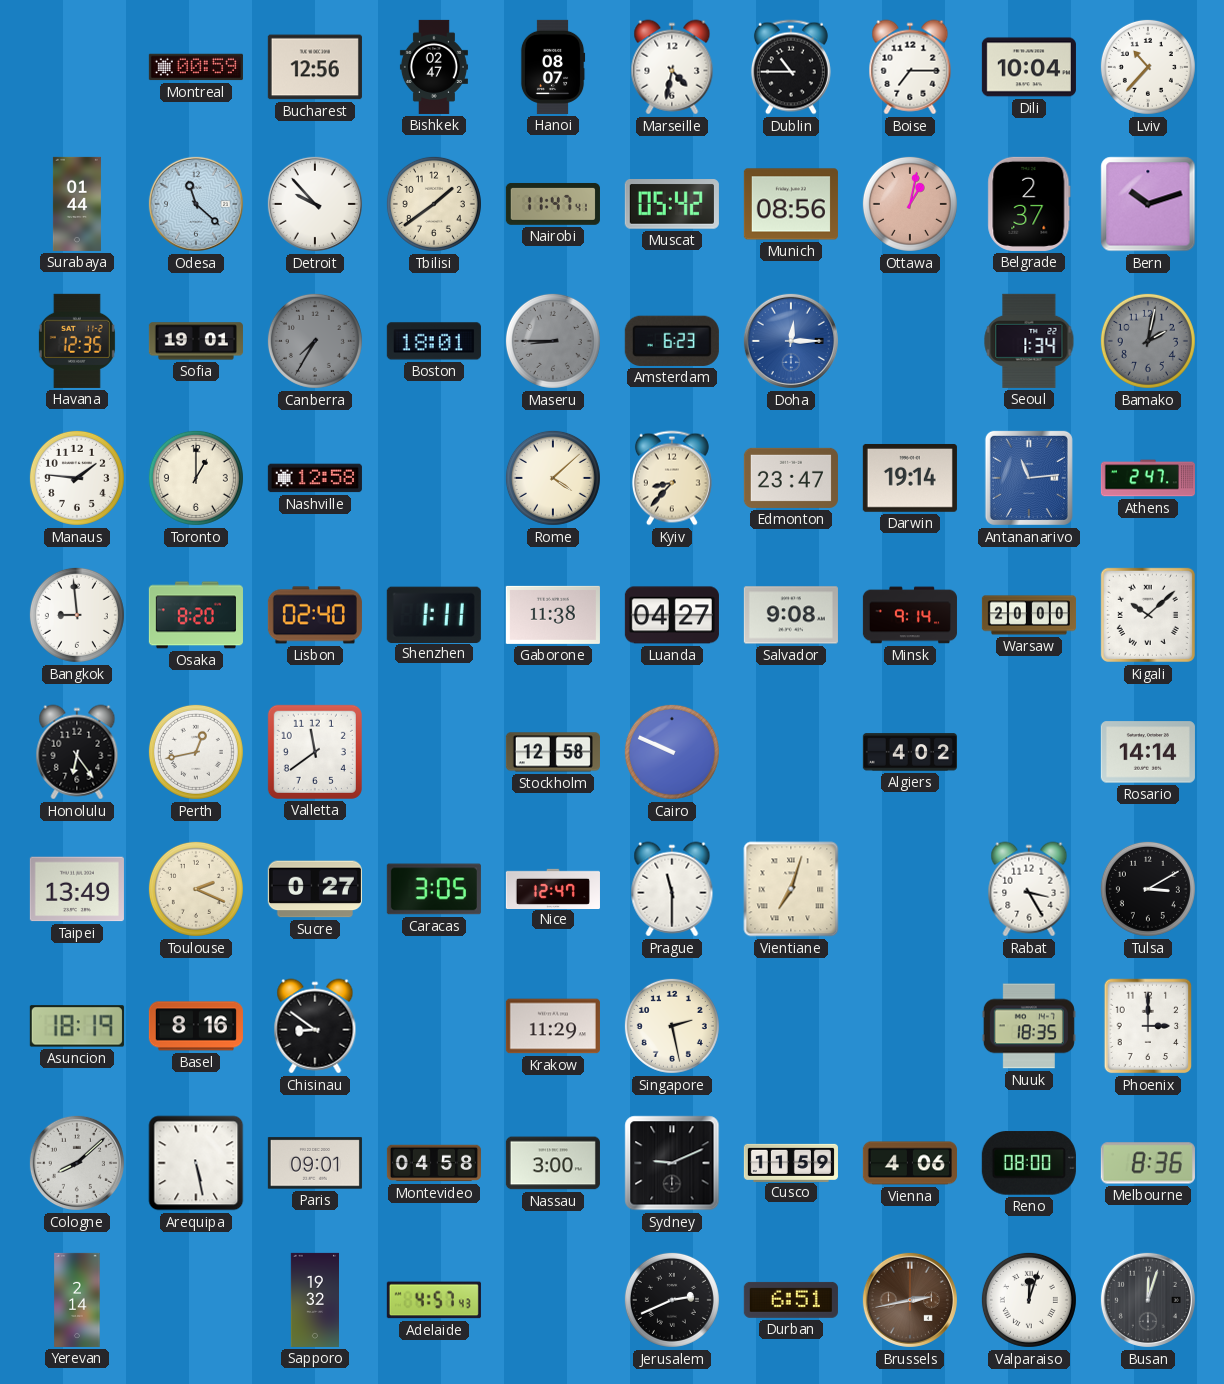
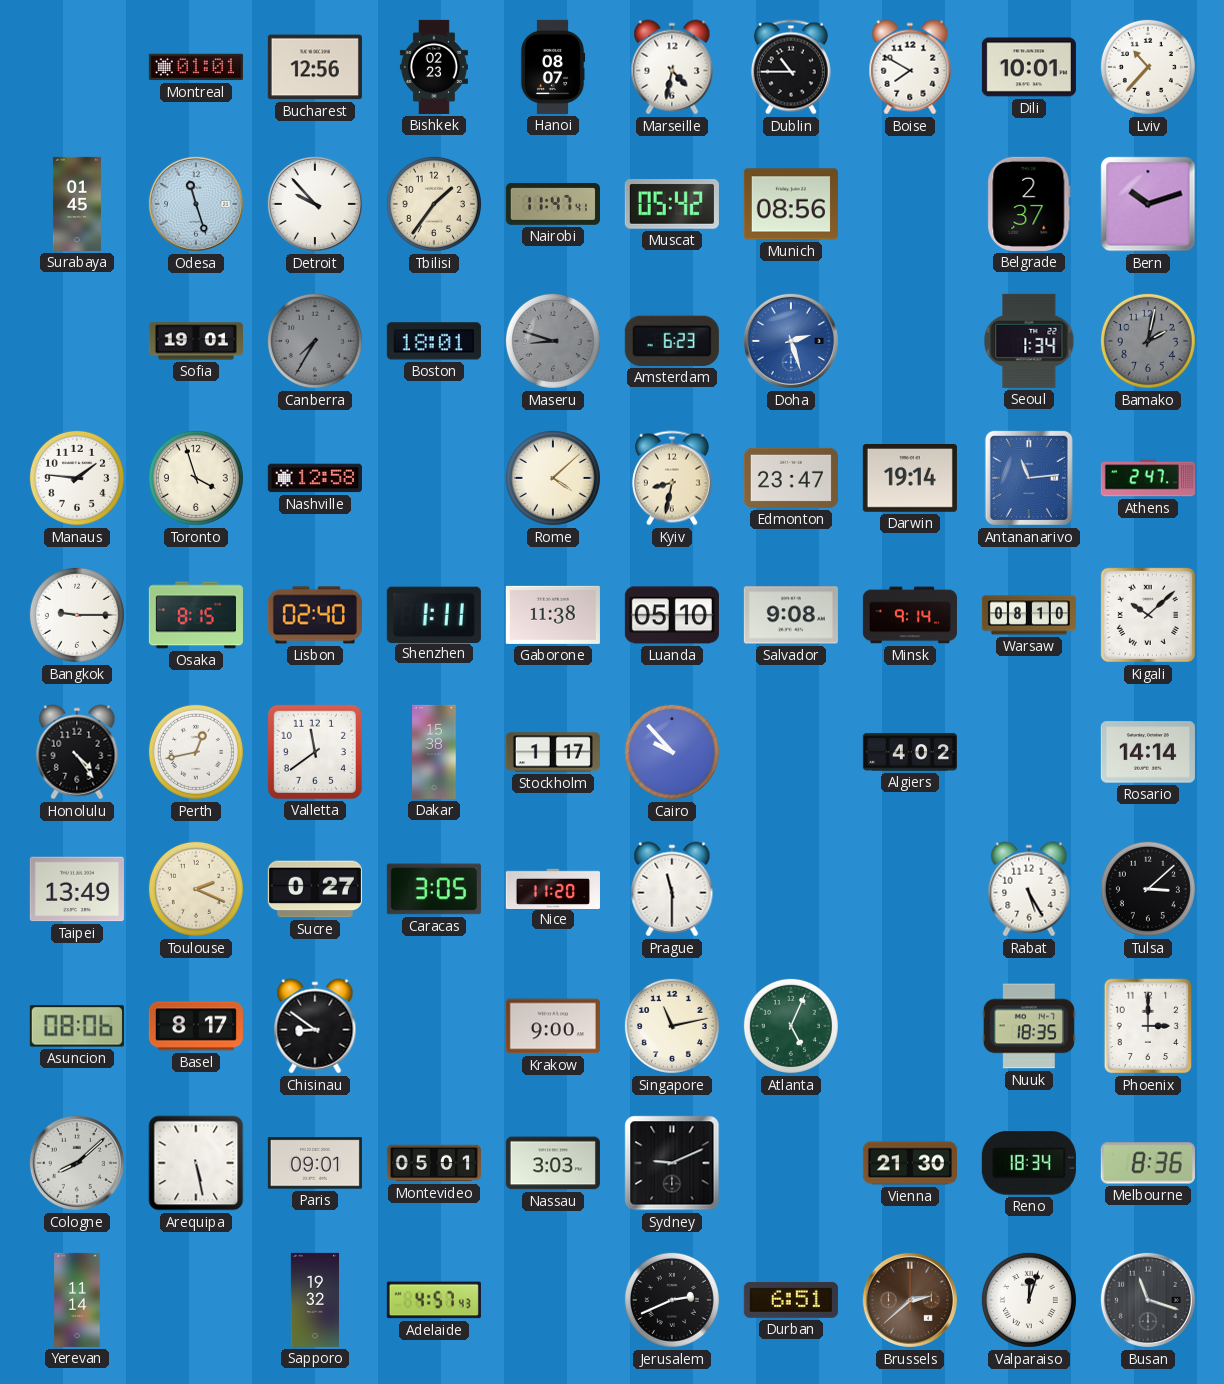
Montreal: 00:59 -> 01:01
Bishkek: 02:47 -> 02:23
Boise: 7:15 -> 7:50
Dili: 10:04 -> 10:01
Surabaya: 01:44 -> 01:45
Odesa: 11:22 -> 11:27
Tbilisi: 1:39 -> 1:36
Ottawa: 1:02 -> none
Havana: 12:35 -> none
Maseru: 8:45 -> 8:48
Doha: 12:15 -> 2:27
Toronto: 1:00 -> 3:57
Kyiv: 8:37 -> 8:32
Bangkok: 8:59 -> 9:15
Osaka: 8:20 -> 8:15
Luanda: 04:27 -> 05:10
Warsaw: 20:00 -> 08:10
Honolulu: 6:24 -> 4:24
Dakar: none -> 15:38
Stockholm: 12:58 -> 1:17
Cairo: 9:49 -> 9:53
Nice: 12:47 -> 11:20
Vientiane: 7:03 -> none
Rabat: 3:25 -> 5:25
Tulsa: 3:10 -> 3:08
Asuncion: 18:19 -> 08:06
Basel: 8:16 -> 8:17
Krakow: 11:29 -> 9:00
Singapore: 2:28 -> 11:13
Atlanta: none -> 5:04
Montevideo: 04:58 -> 05:01
Nassau: 3:00 -> 3:03
Cusco: 11:59 -> none
Vienna: 4:06 -> 21:30
Reno: 08:00 -> 18:34
Yerevan: 2:14 -> 11:14
Brussels: 2:43 -> 2:38
Busan: 12:03 -> 11:18
